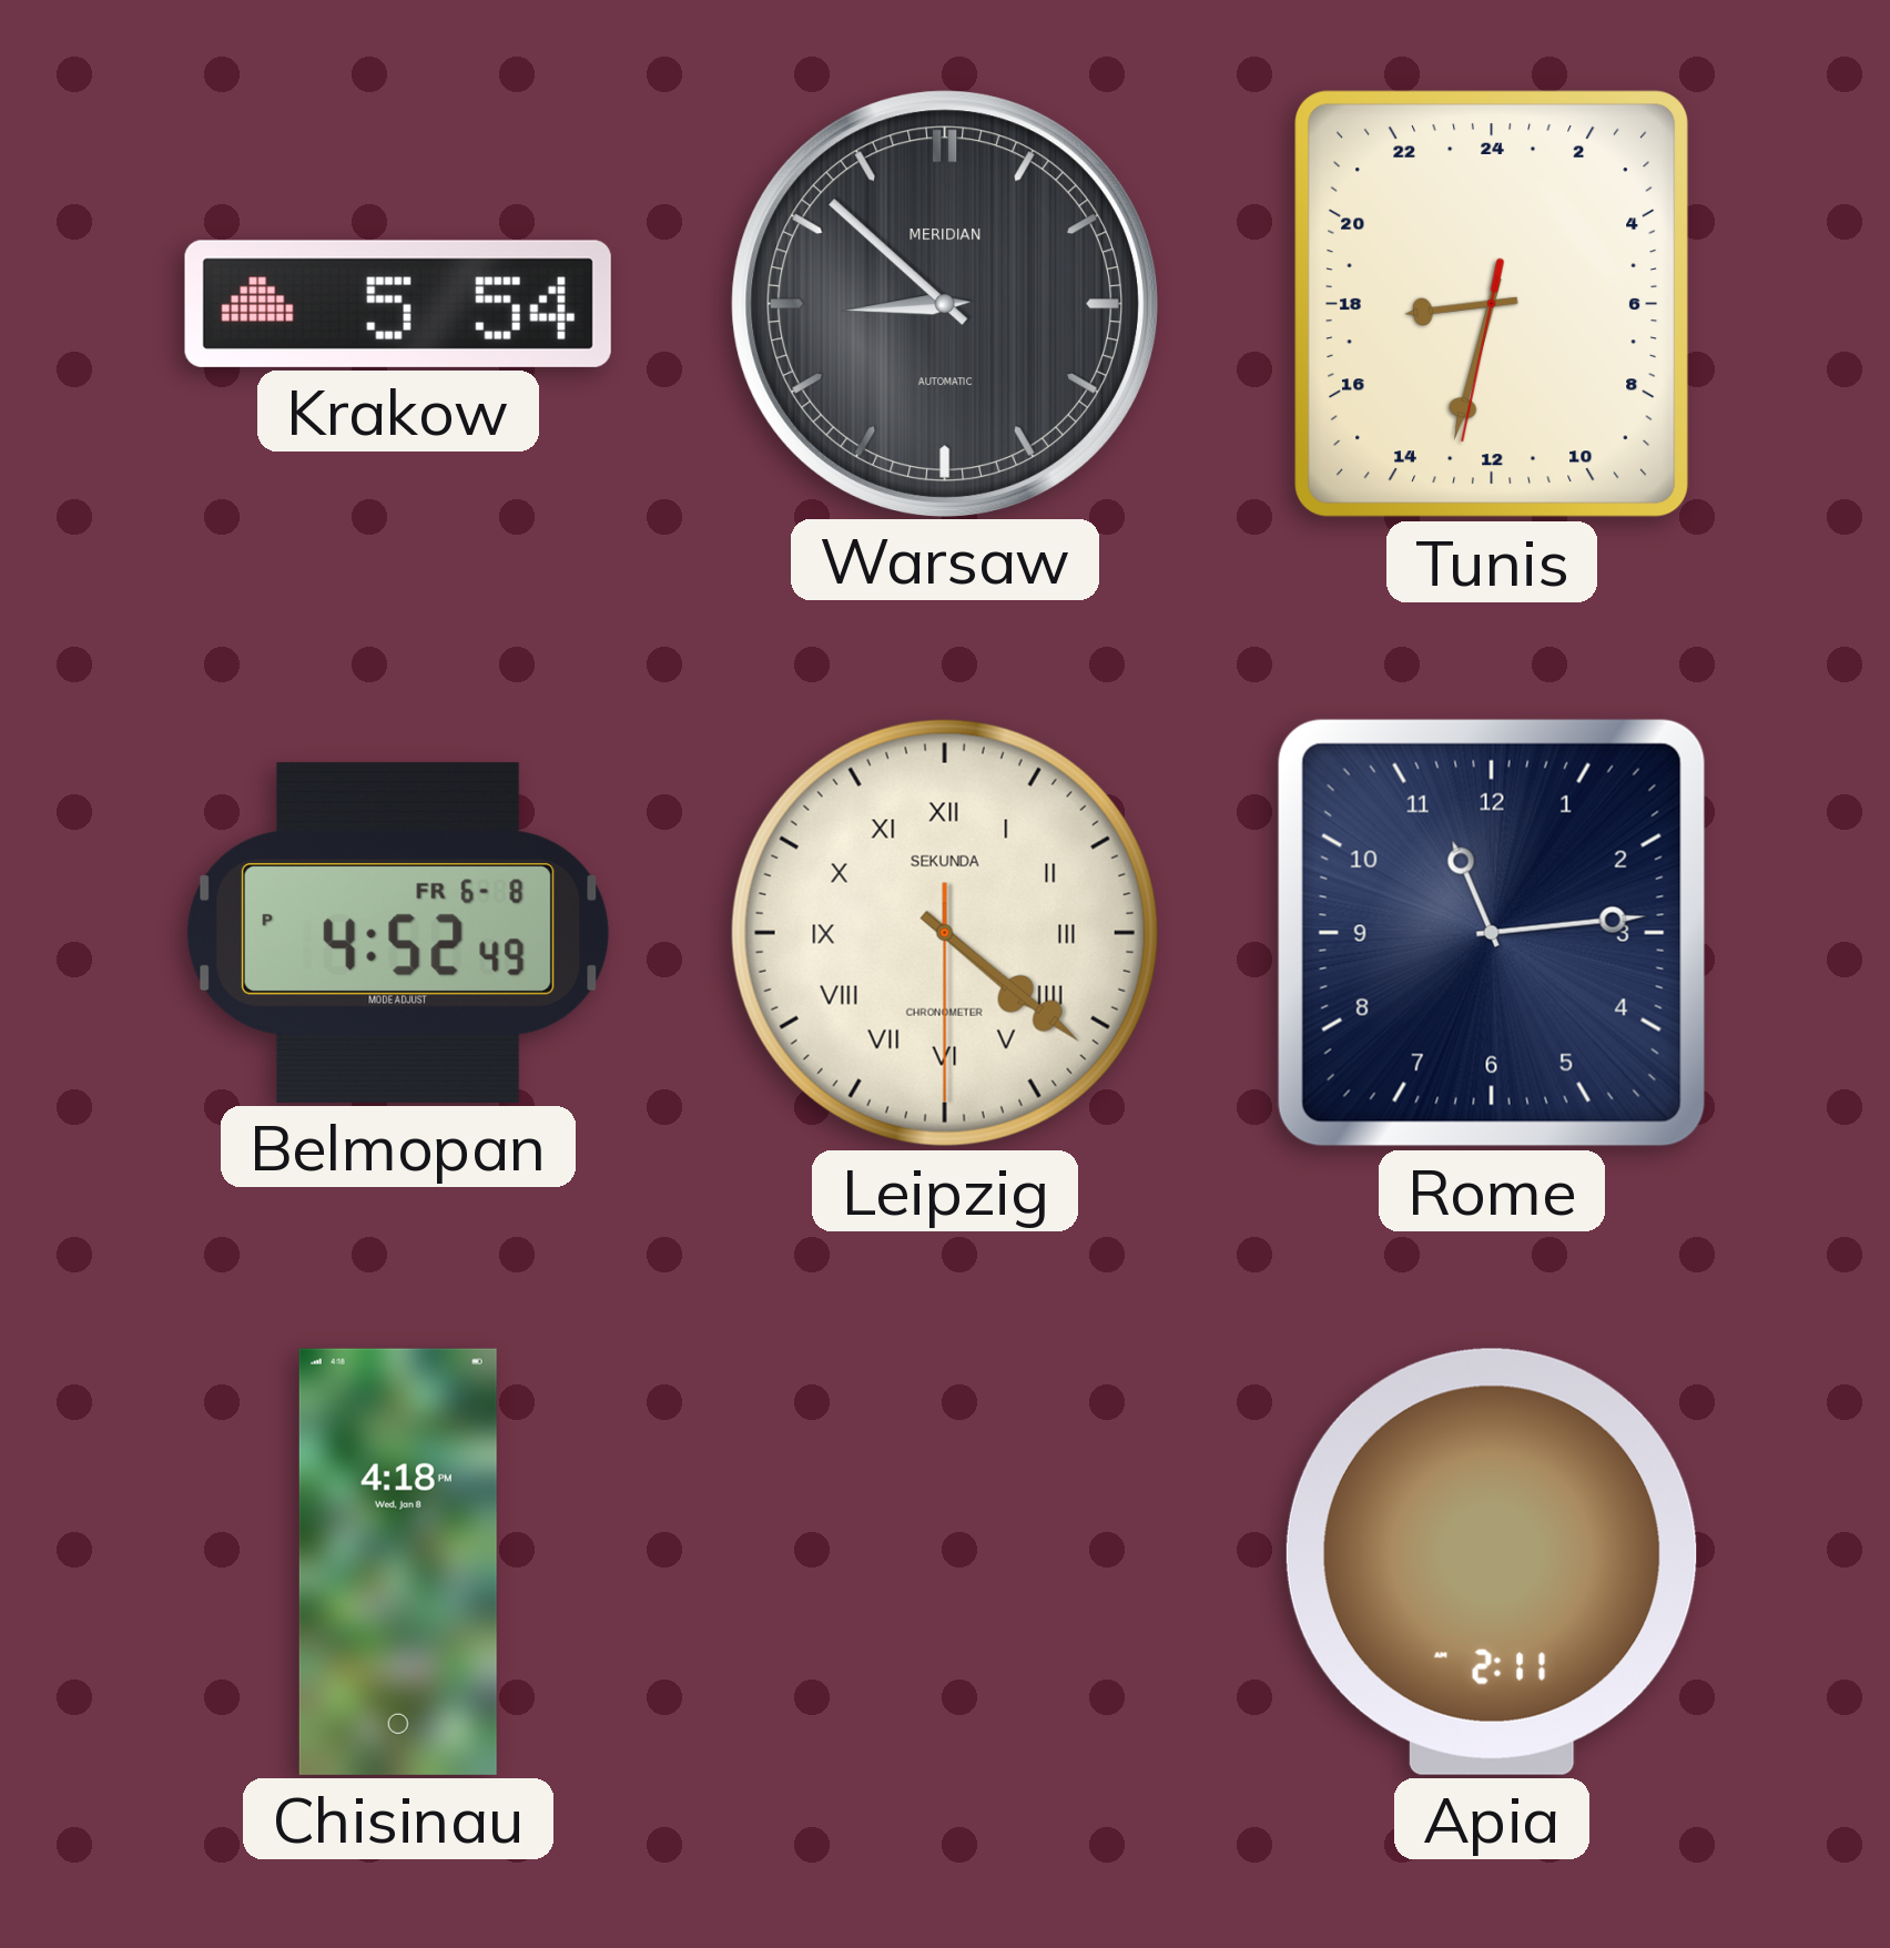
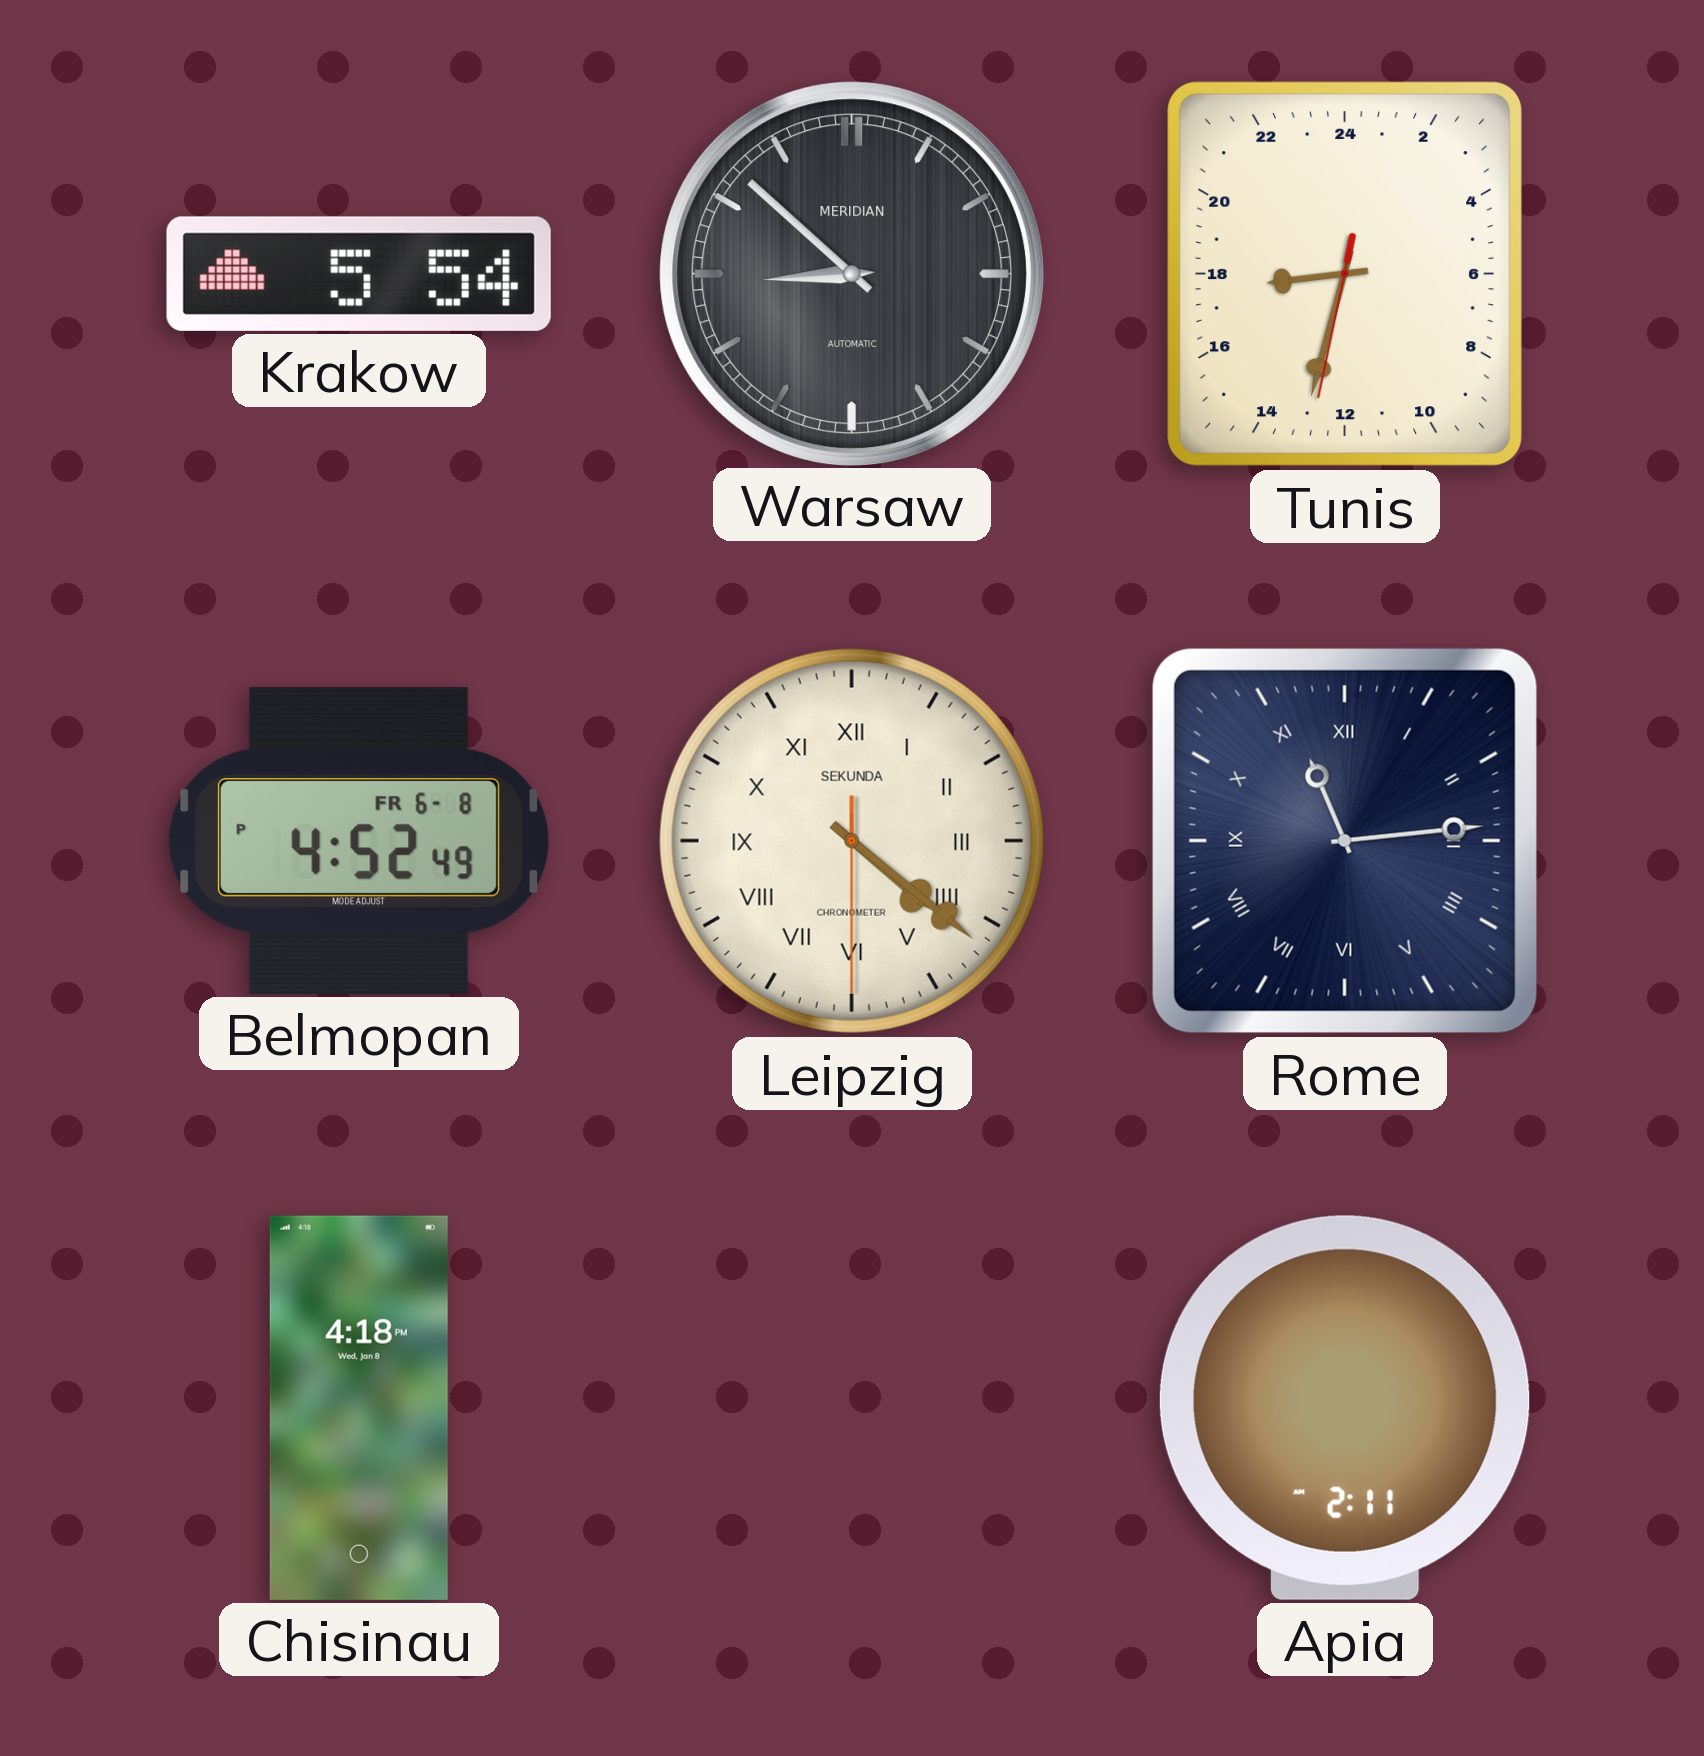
Rome numerals: Arabic -> Roman
